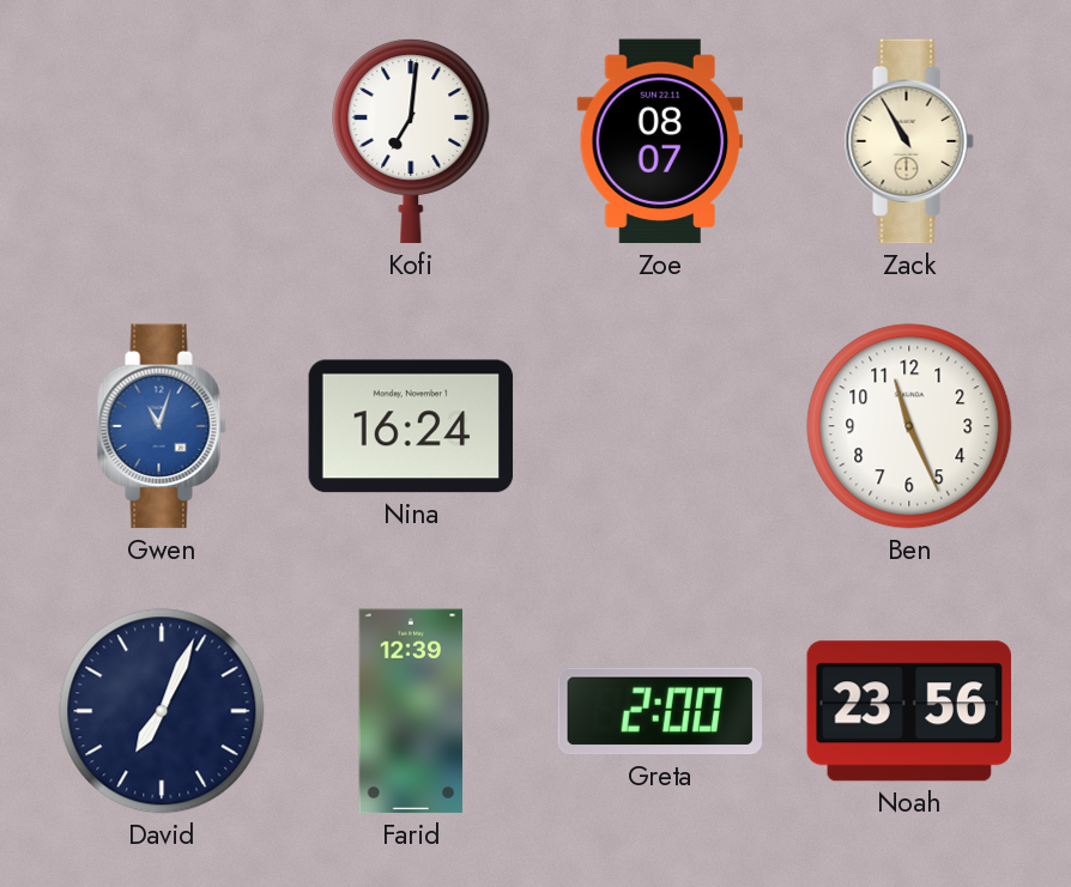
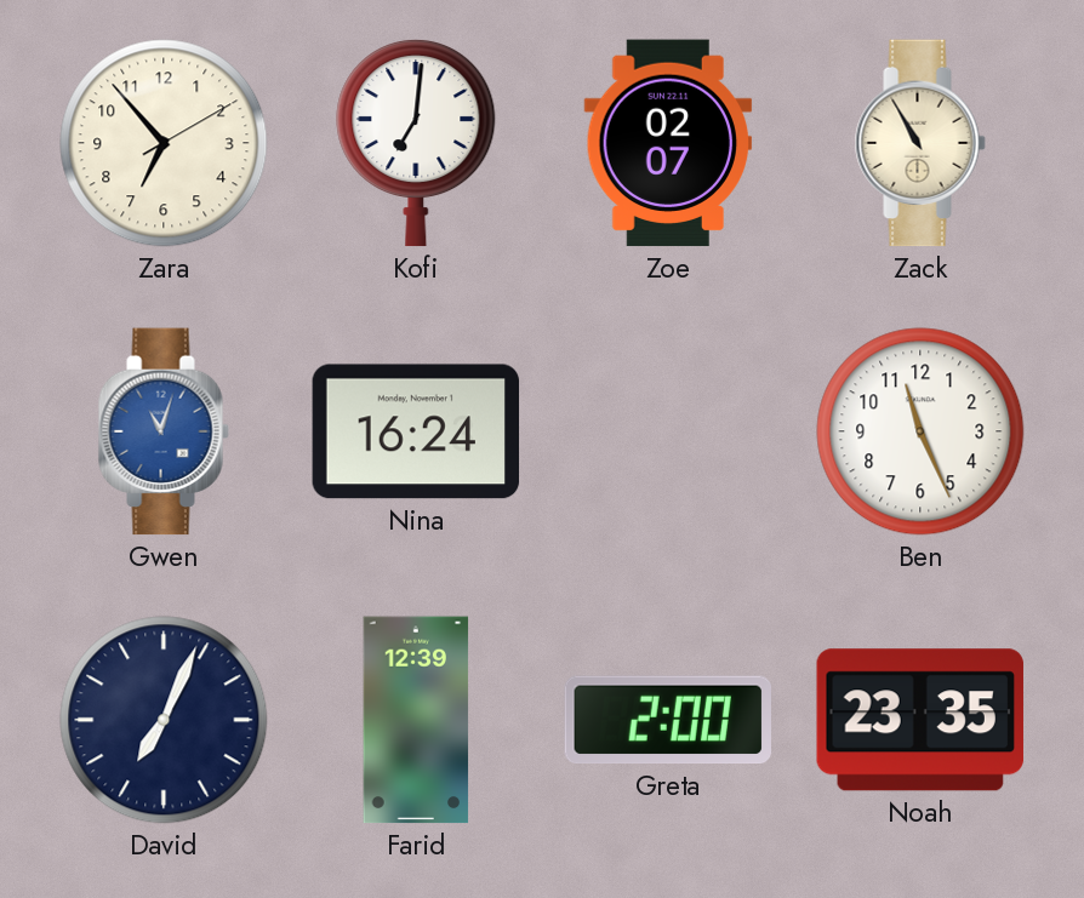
Zara: none -> 6:53
Zoe: 08:07 -> 02:07
Noah: 23:56 -> 23:35
